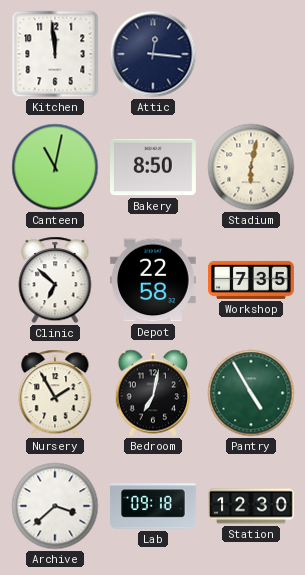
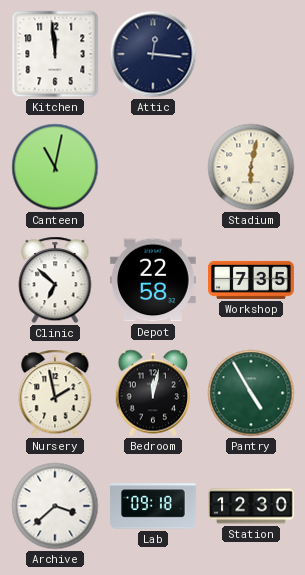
Bakery: 8:50 -> none
Nursery: 1:55 -> 1:58
Bedroom: 7:02 -> 12:02
